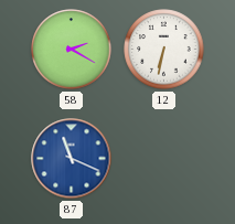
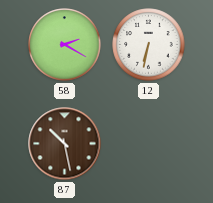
87: 11:19 -> 10:28
87 dial: blue -> brown
